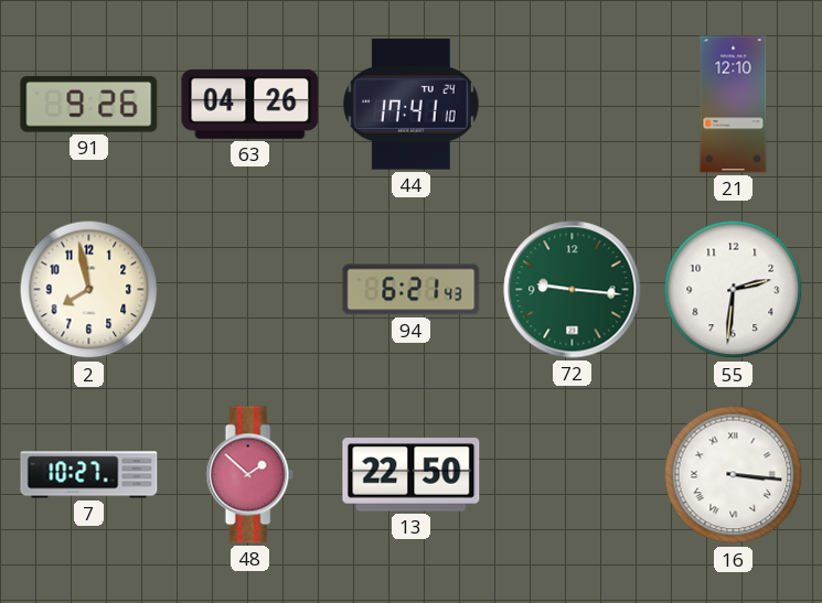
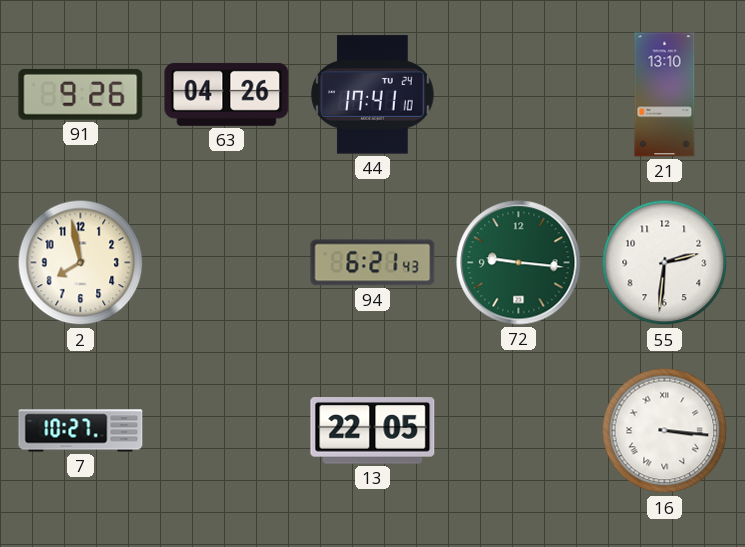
21: 12:10 -> 13:10
48: 1:52 -> none
13: 22:50 -> 22:05
